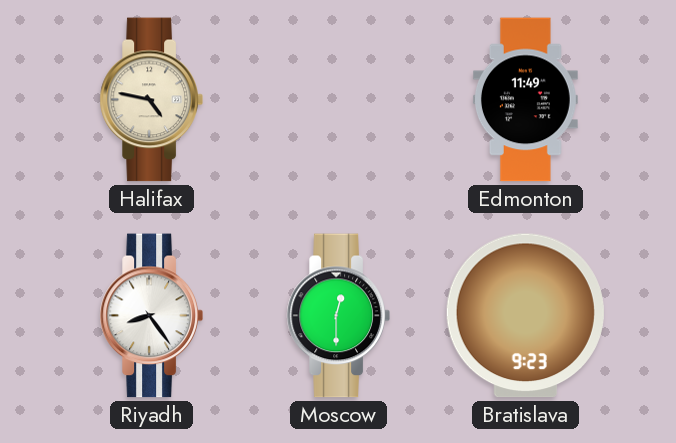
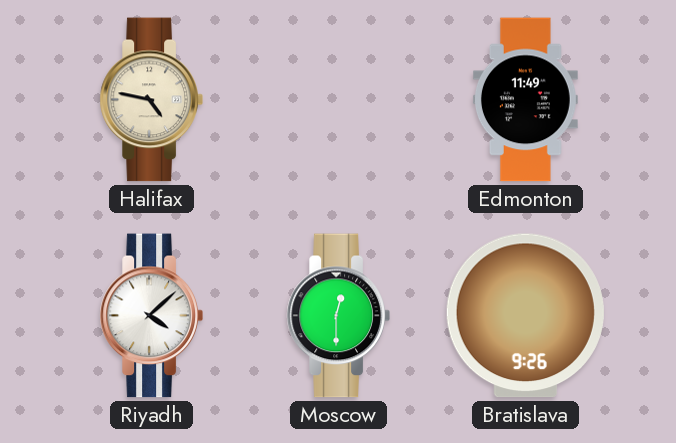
Riyadh: 8:24 -> 4:08
Bratislava: 9:23 -> 9:26
